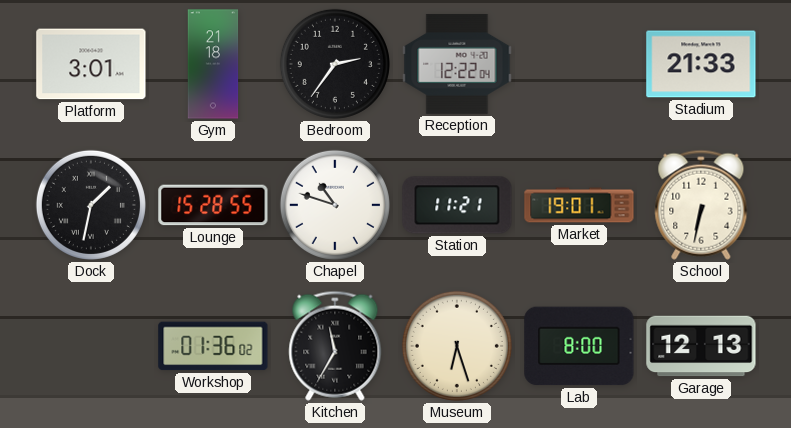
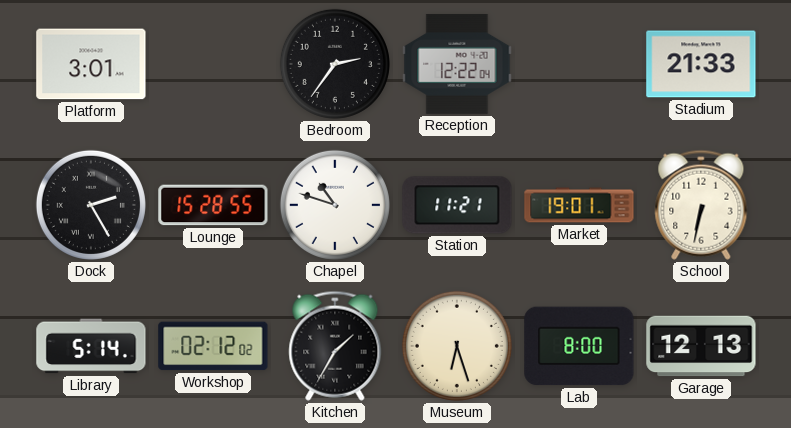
Gym: 21:18 -> none
Dock: 1:32 -> 2:25
Library: none -> 5:14
Workshop: 01:36 -> 02:12
Kitchen: 11:35 -> 1:35
